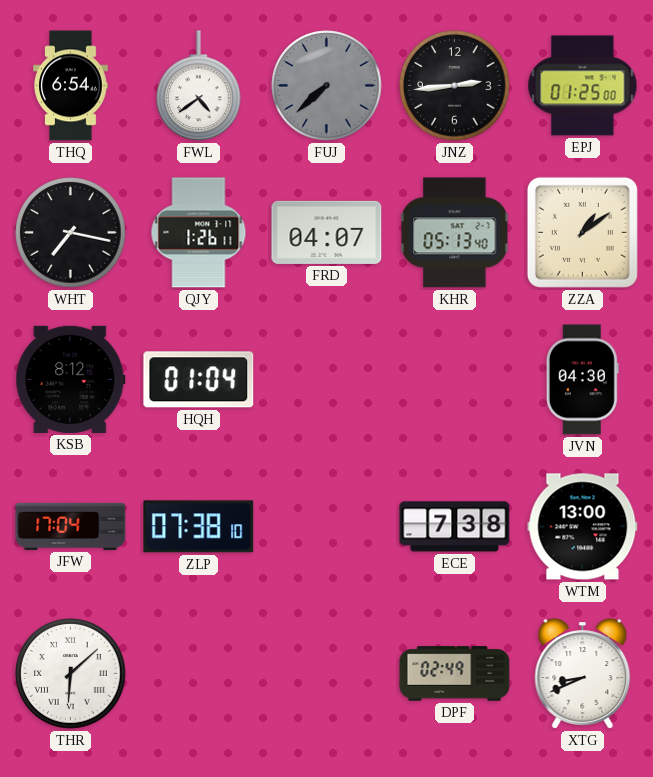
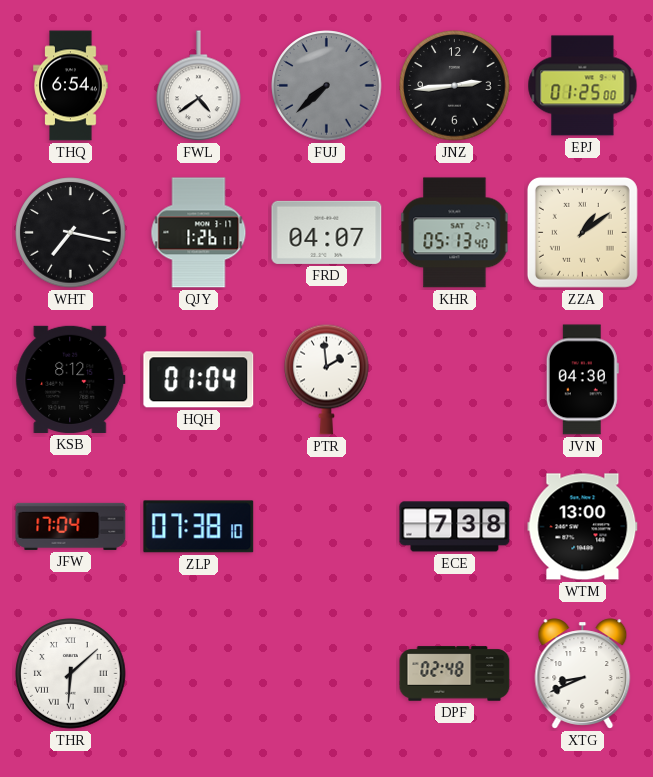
PTR: none -> 1:59
DPF: 02:49 -> 02:48
